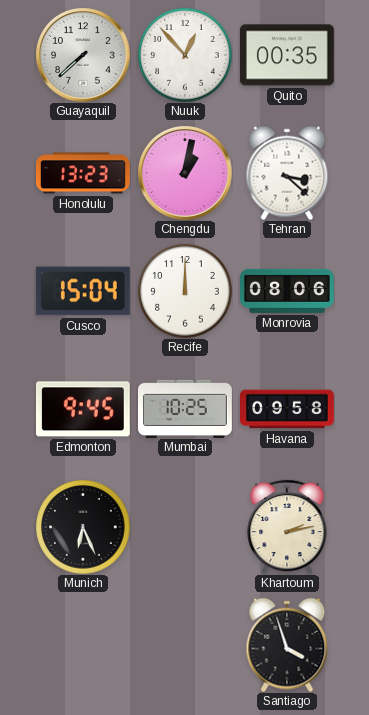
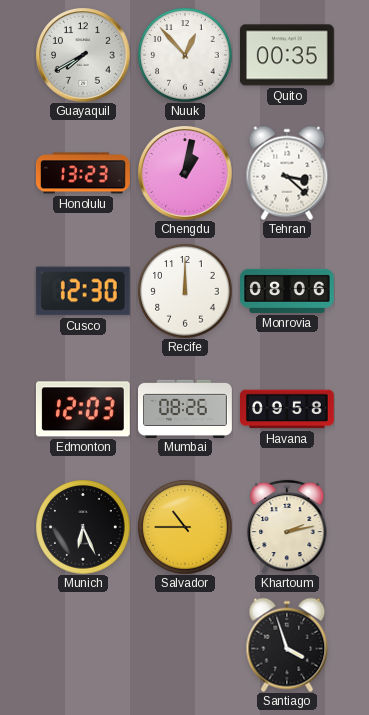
Guayaquil: 7:38 -> 7:40
Cusco: 15:04 -> 12:30
Edmonton: 9:45 -> 12:03
Mumbai: 10:25 -> 08:26
Salvador: none -> 10:45
